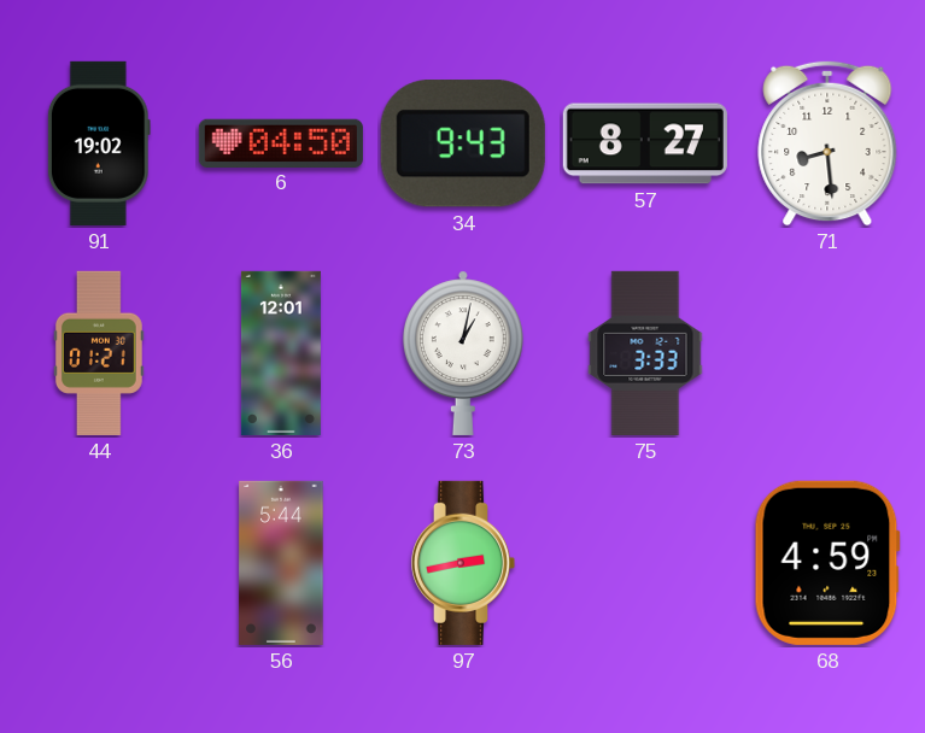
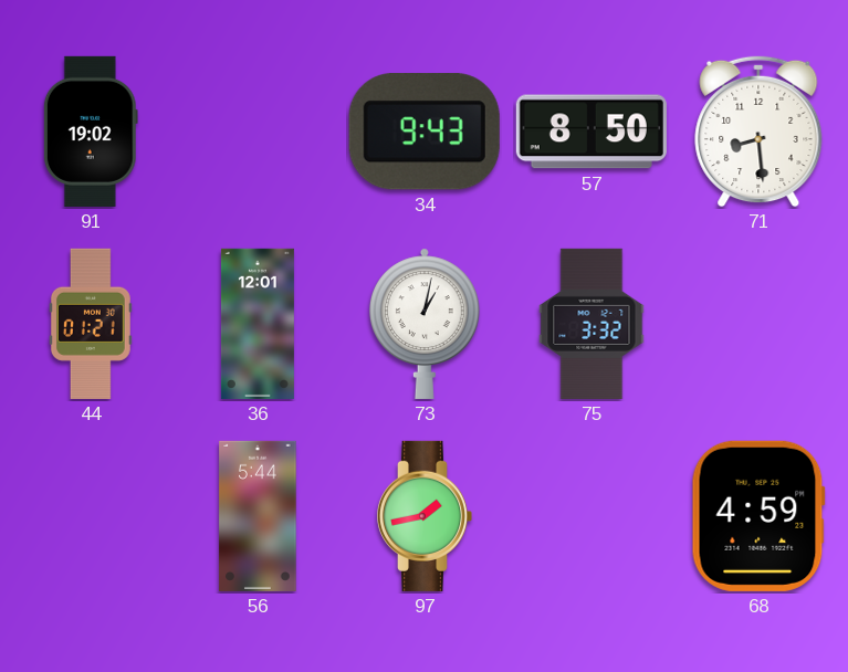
6: 04:50 -> none
57: 8:27 -> 8:50
75: 3:33 -> 3:32
97: 2:43 -> 1:43
